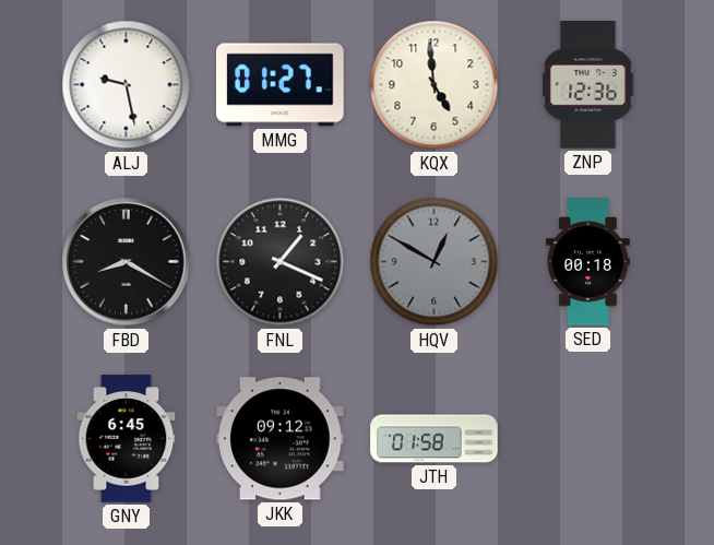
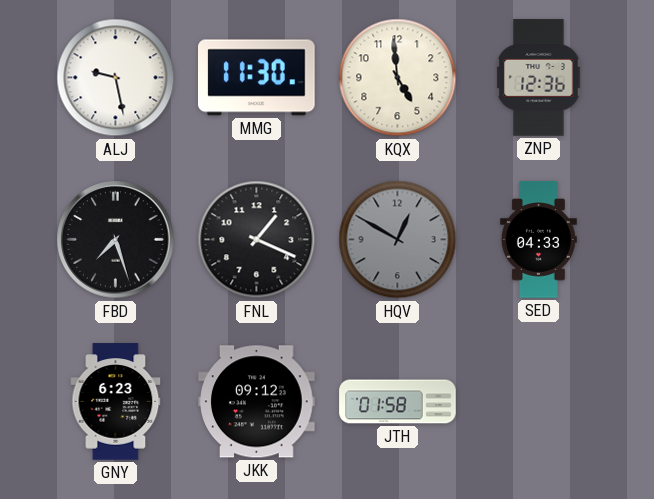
MMG: 01:27 -> 11:30
FBD: 8:20 -> 7:27
SED: 00:18 -> 04:33
GNY: 6:45 -> 6:23
